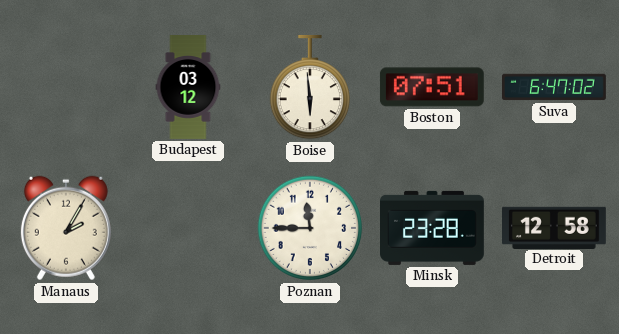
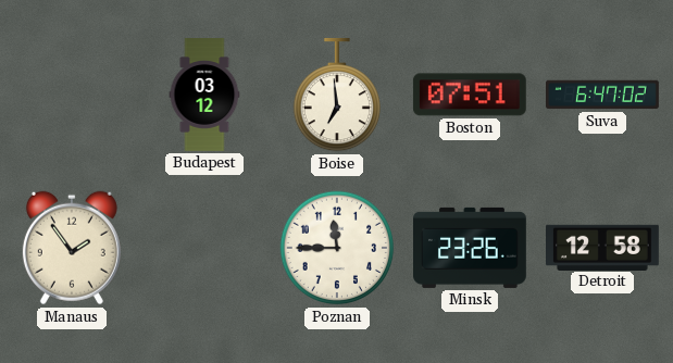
Boise: 5:59 -> 6:59
Manaus: 2:05 -> 1:54
Minsk: 23:28 -> 23:26
